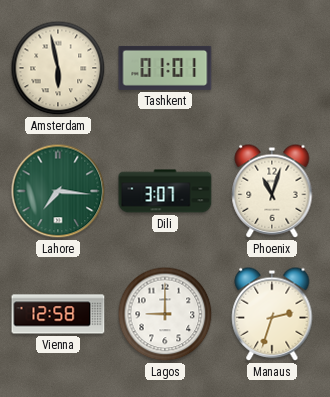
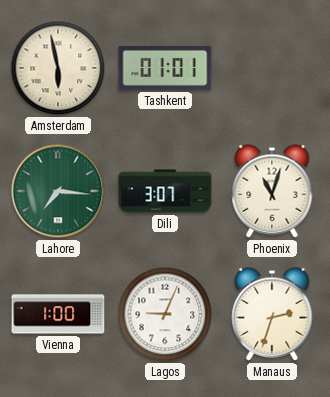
Vienna: 12:58 -> 1:00
Lagos: 9:00 -> 9:04
